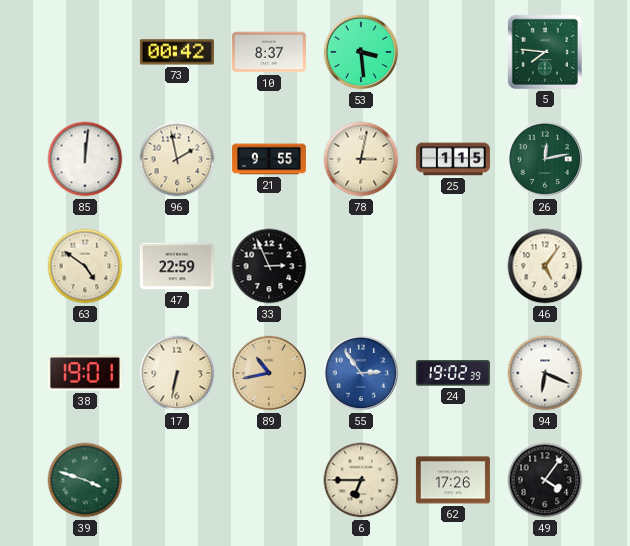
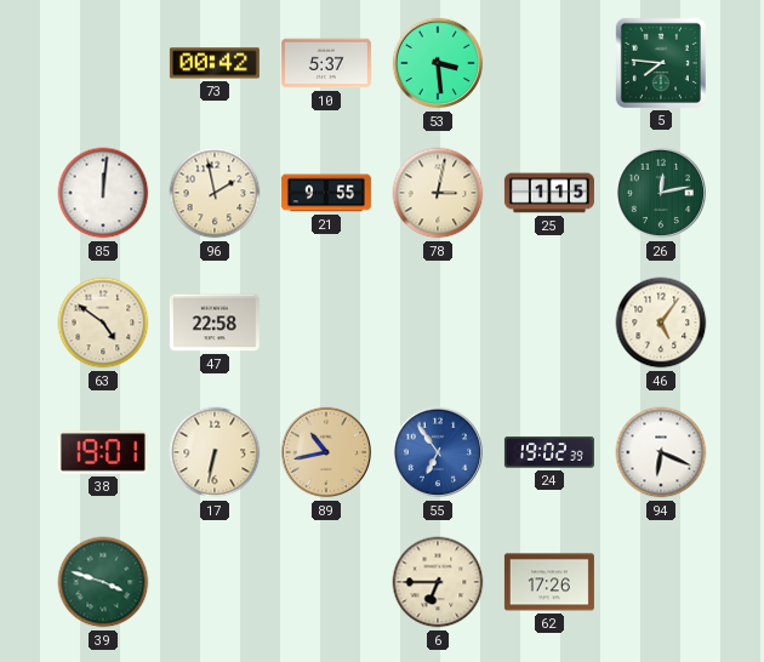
10: 8:37 -> 5:37
47: 22:59 -> 22:58
33: 2:56 -> none
55: 2:54 -> 6:54
49: 4:06 -> none
